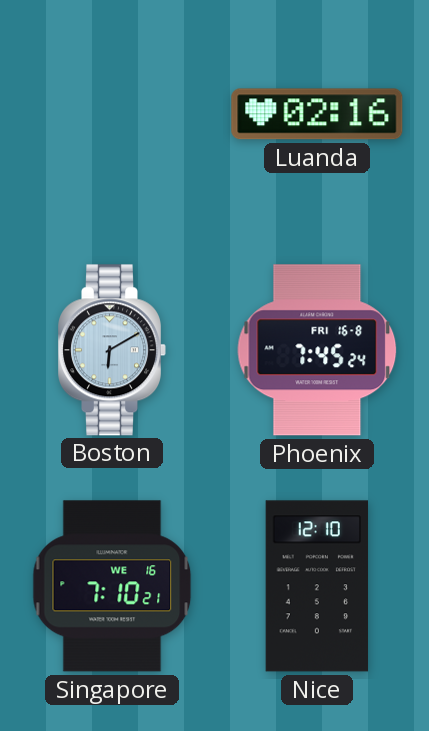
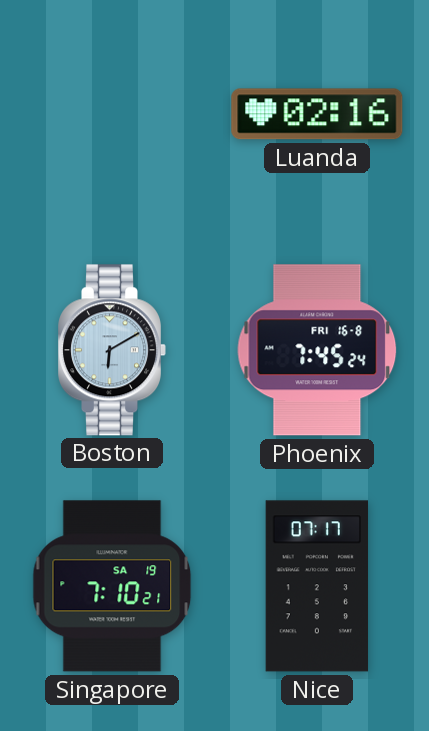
Singapore date: WE 16 -> SA 19
Nice: 12:10 -> 07:17
